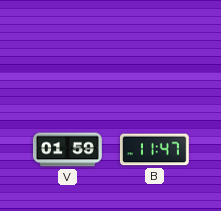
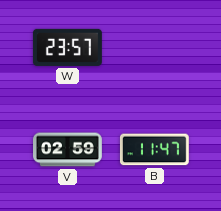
W: none -> 23:57
V: 01:59 -> 02:59
